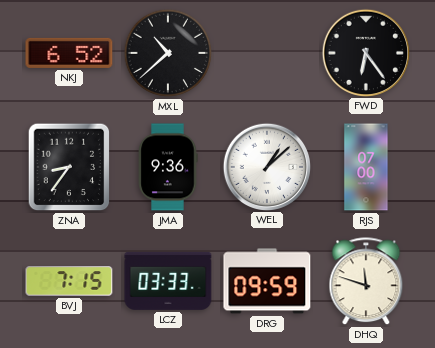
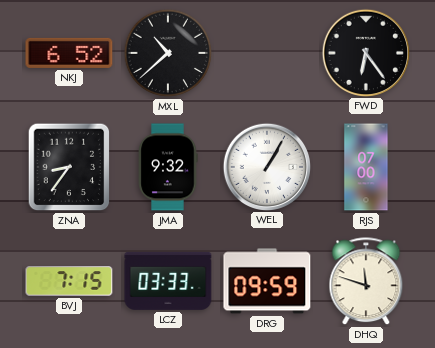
JMA: 9:36 -> 9:32
WEL: 1:08 -> 1:05
